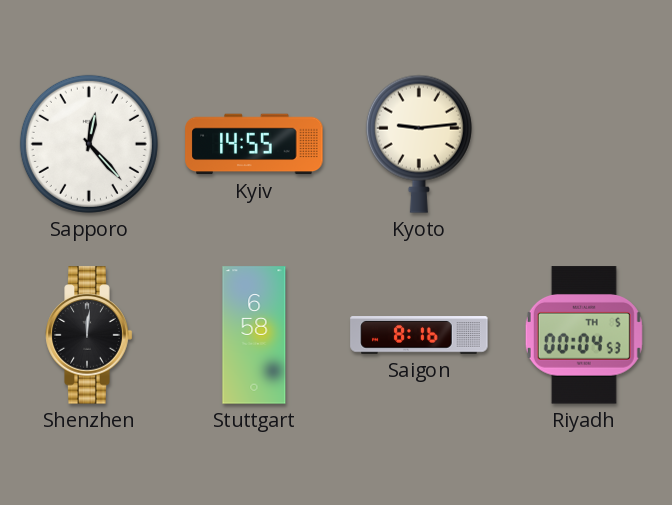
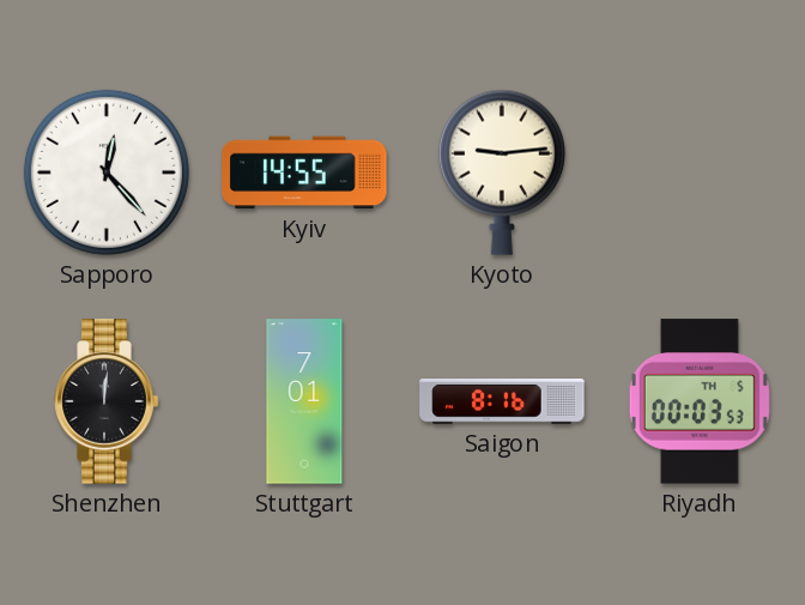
Stuttgart: 6:58 -> 7:01
Riyadh: 00:04 -> 00:03
